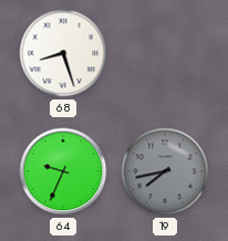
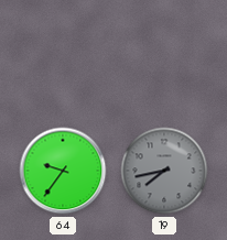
68: 8:27 -> none
64: 9:34 -> 9:36
